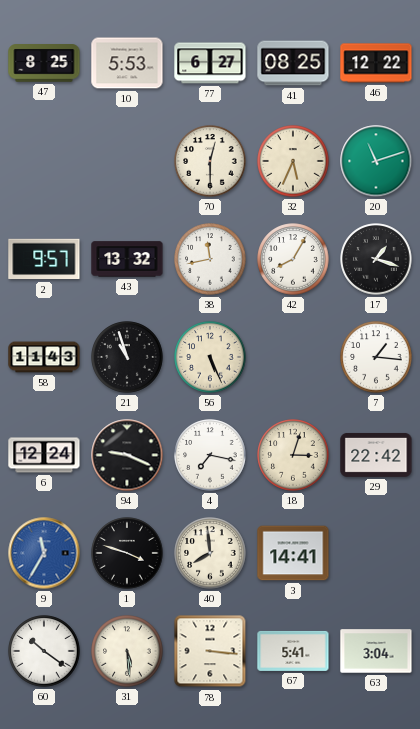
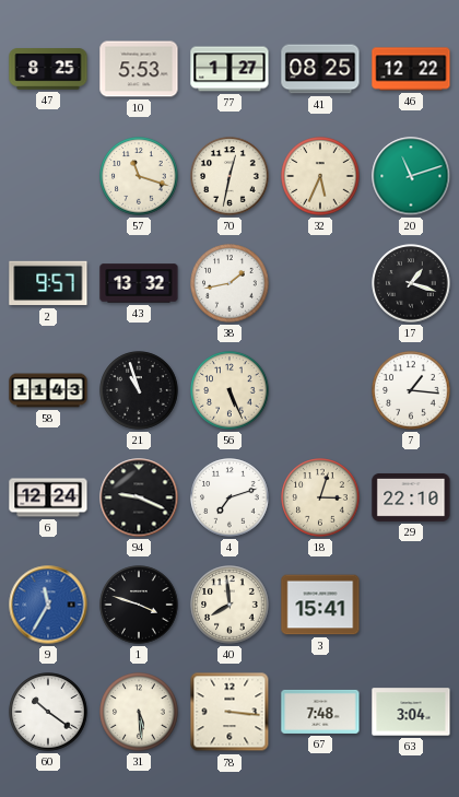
77: 6:27 -> 1:27
57: none -> 11:18
70: 12:30 -> 12:32
38: 11:43 -> 1:43
42: 8:05 -> none
4: 7:17 -> 7:12
29: 22:42 -> 22:10
3: 14:41 -> 15:41
67: 5:41 -> 7:48
